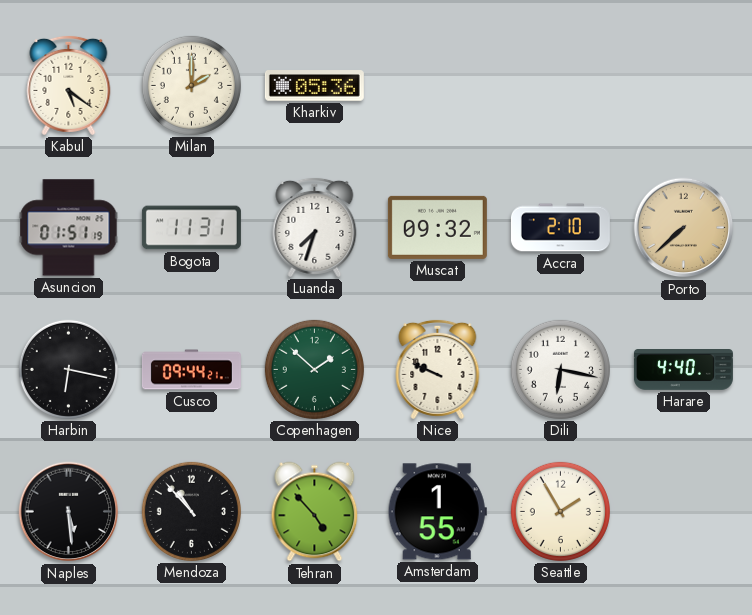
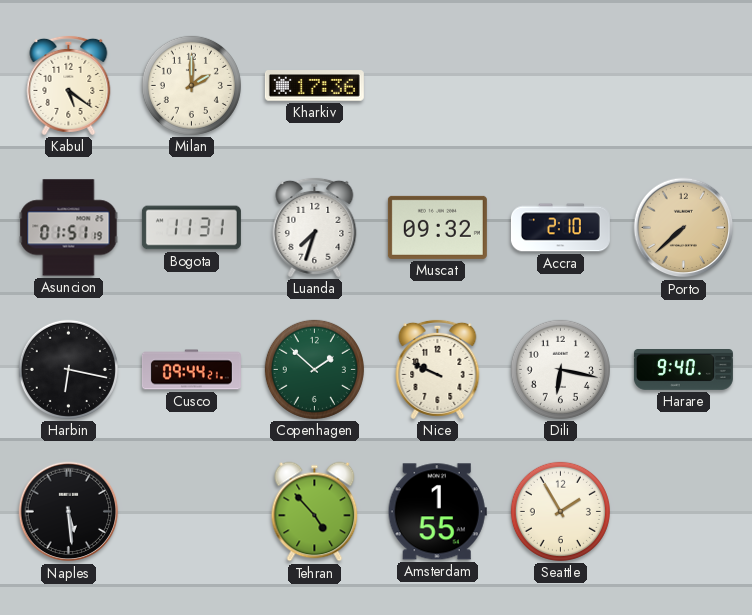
Kharkiv: 05:36 -> 17:36
Harare: 4:40 -> 9:40
Mendoza: 10:53 -> none
